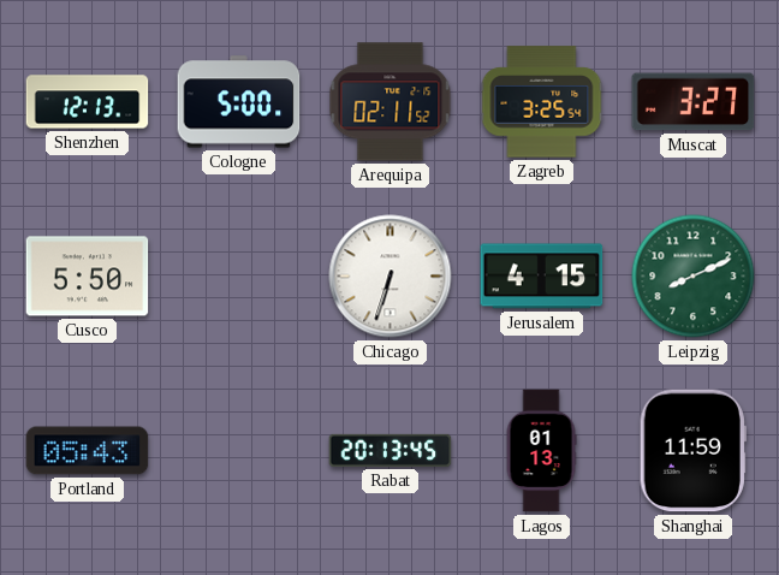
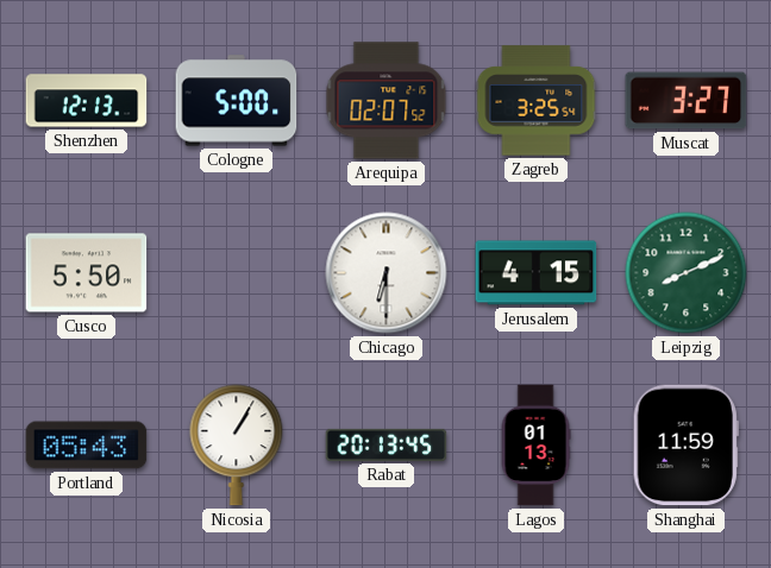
Arequipa: 02:11 -> 02:07
Chicago: 6:33 -> 6:30
Nicosia: none -> 1:05
